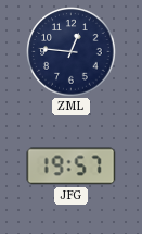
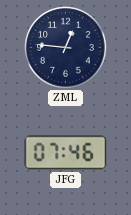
JFG: 19:57 -> 07:46
